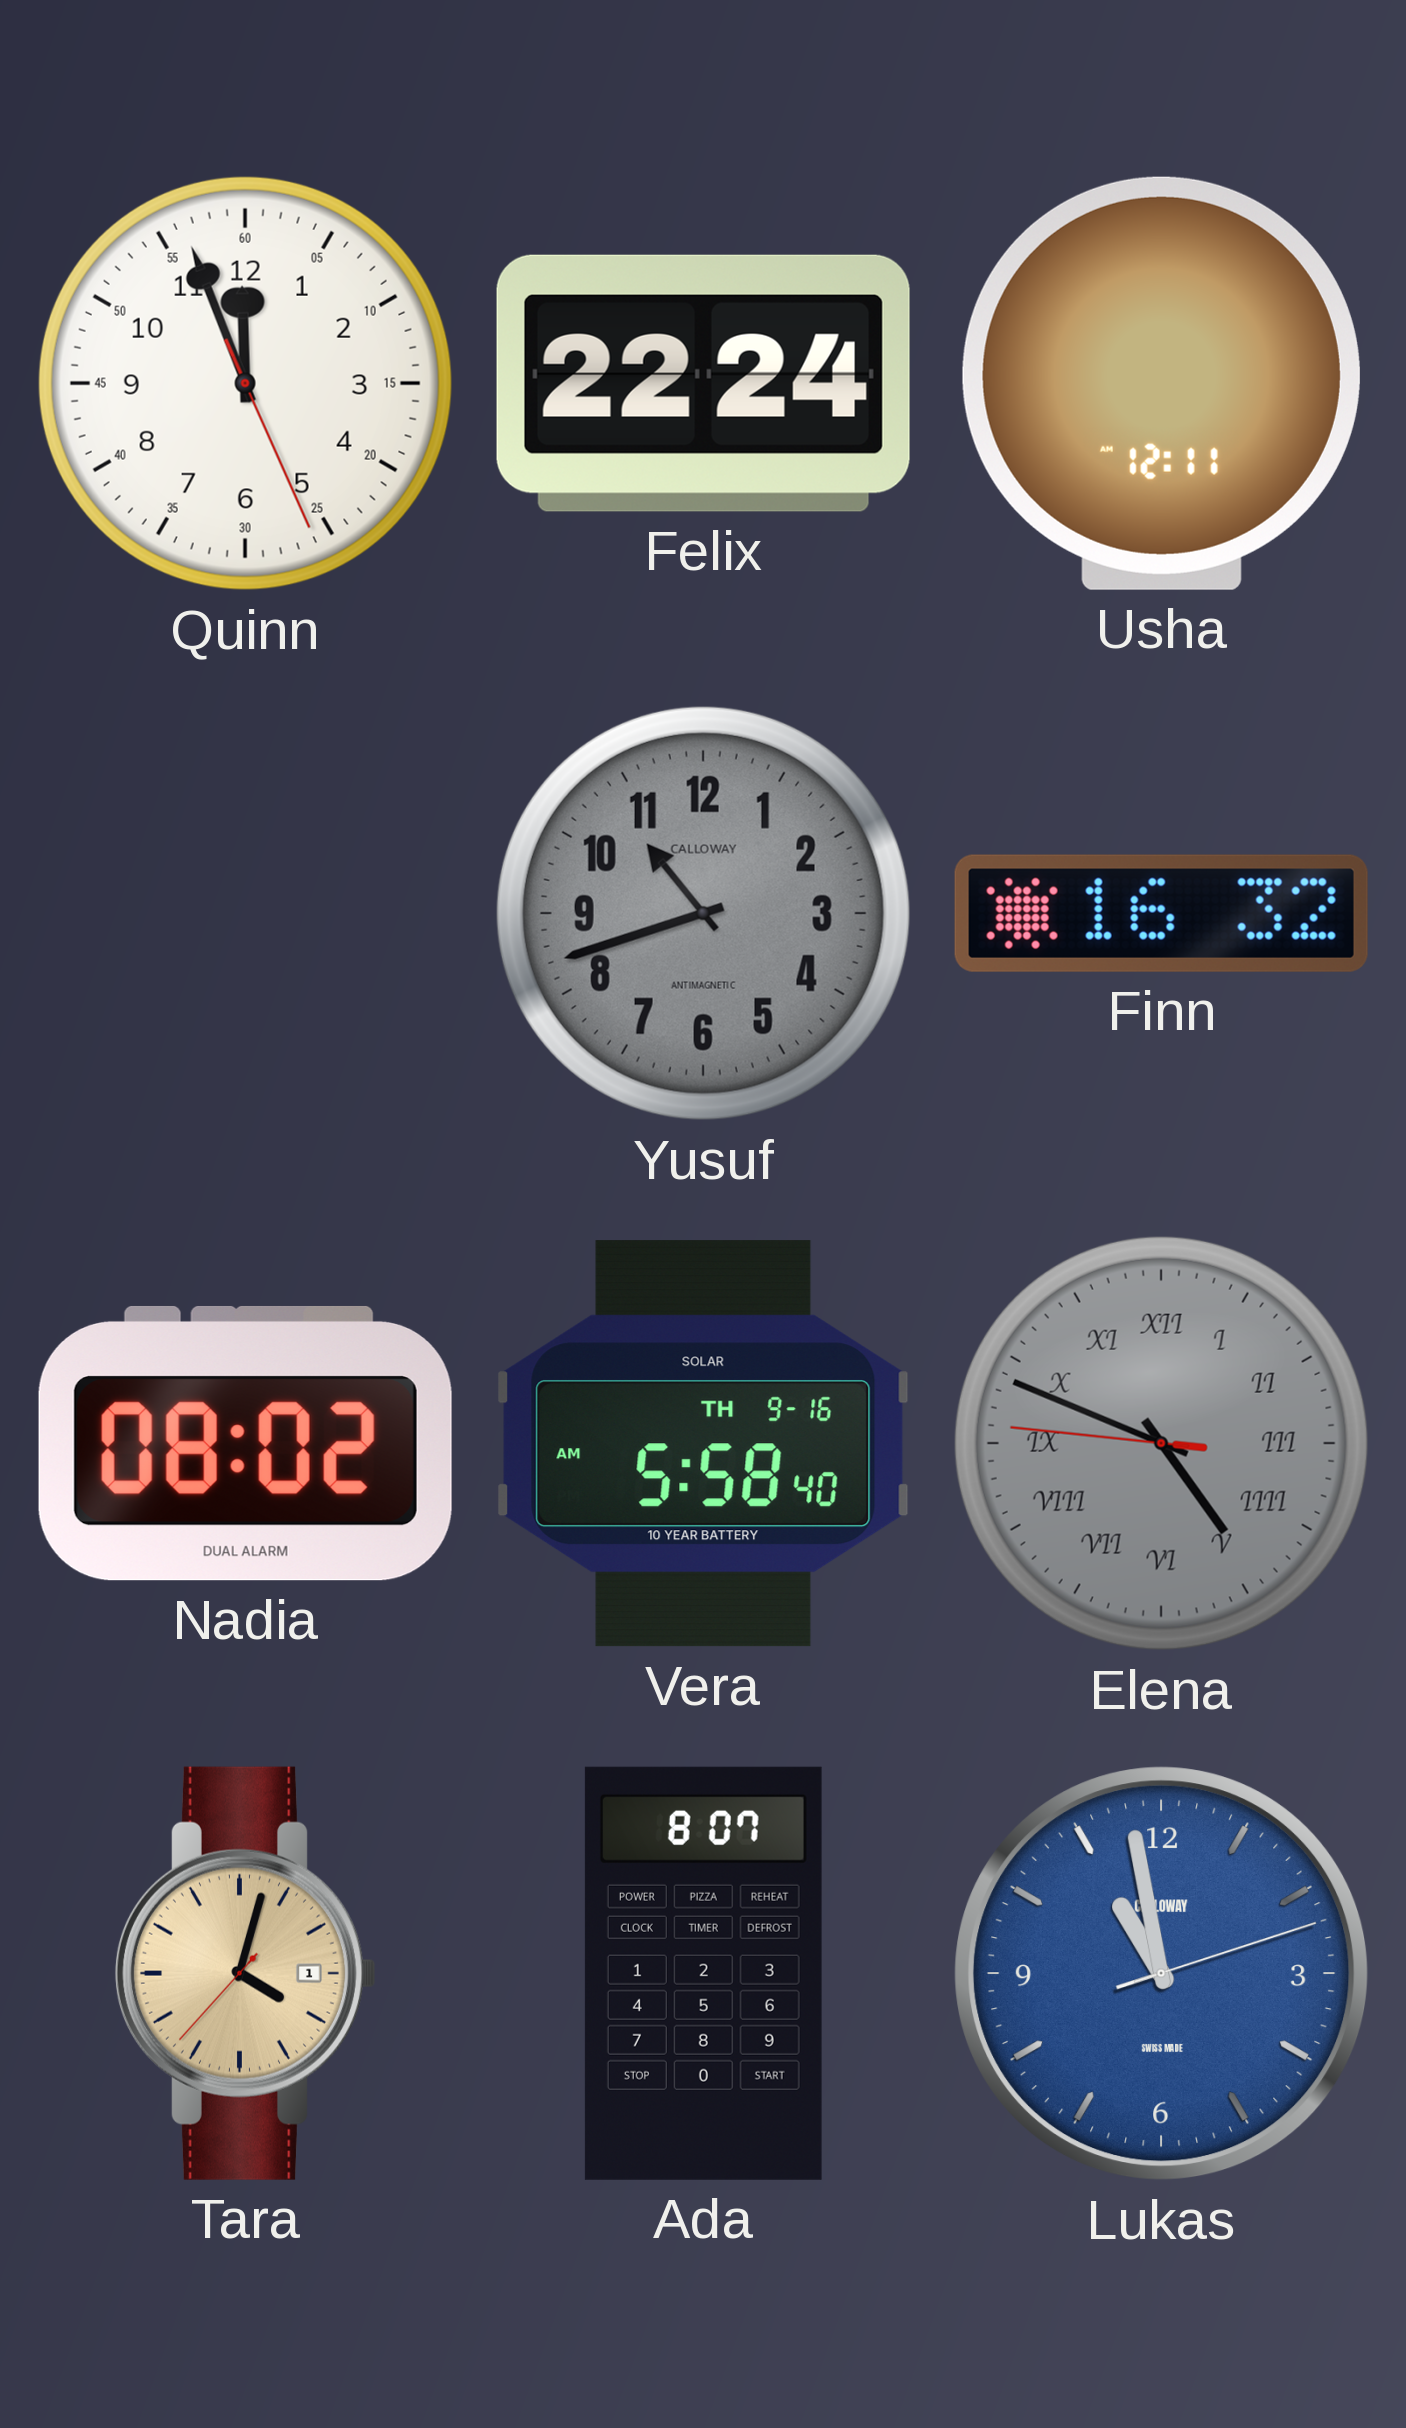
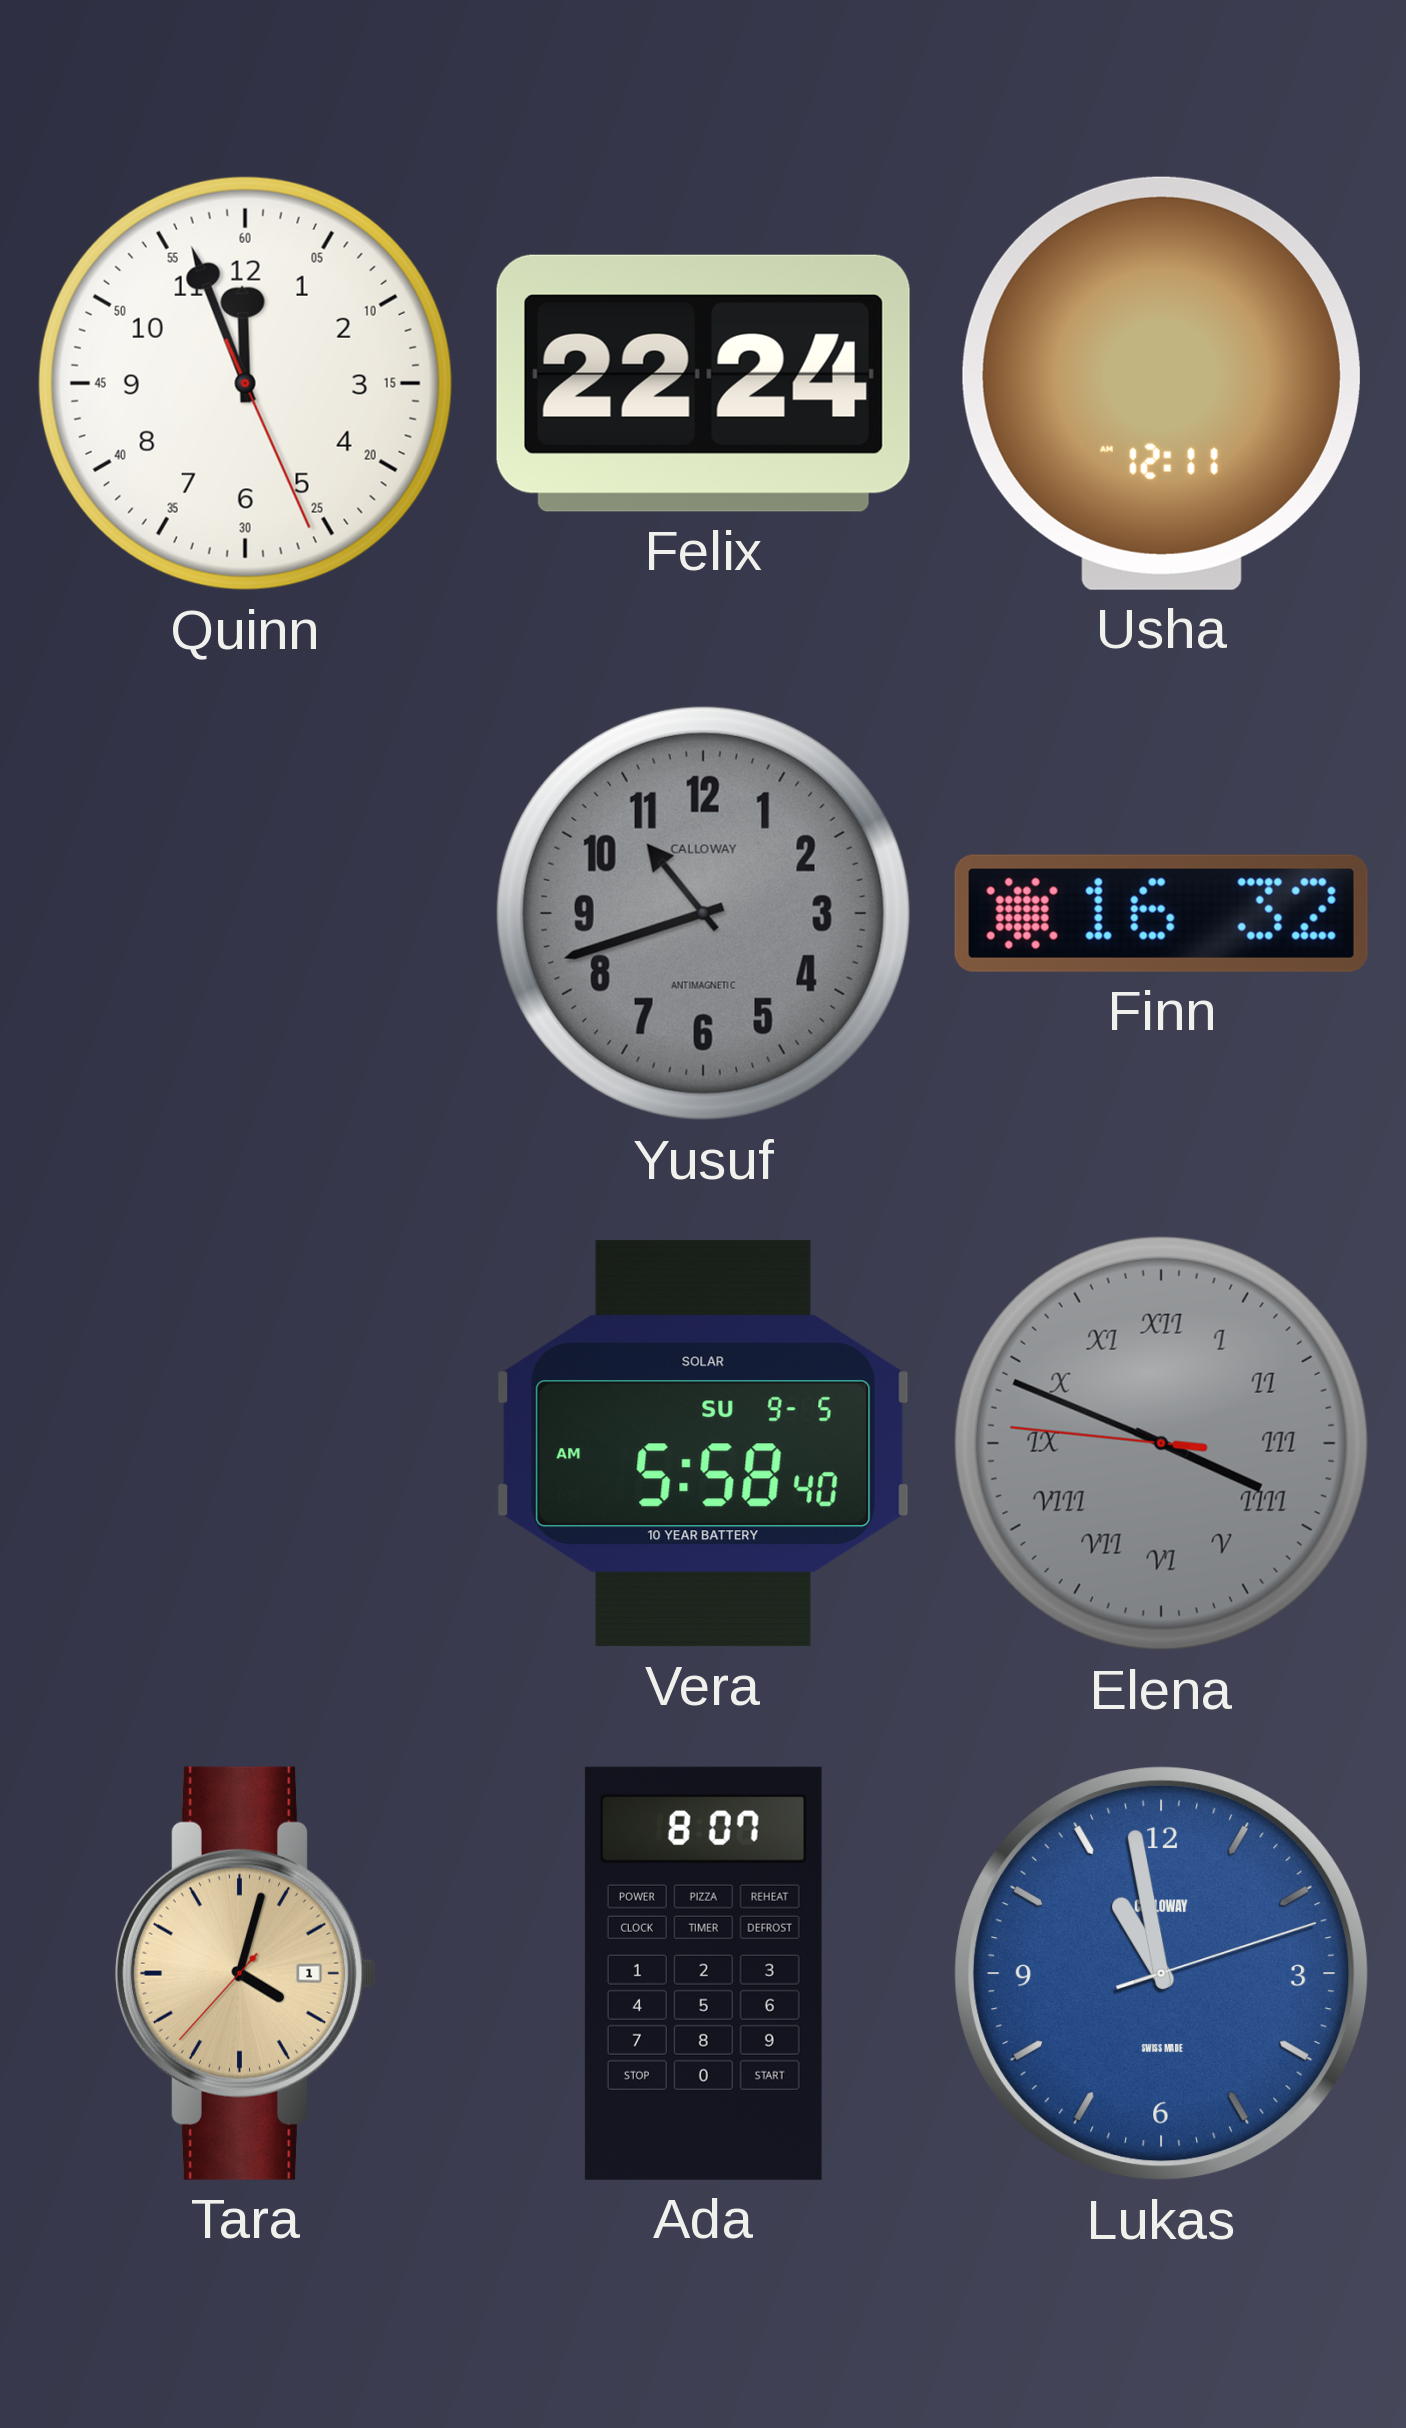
Nadia: 08:02 -> none
Vera date: TH 9-16 -> SU 9-5
Elena: 4:48 -> 3:48
